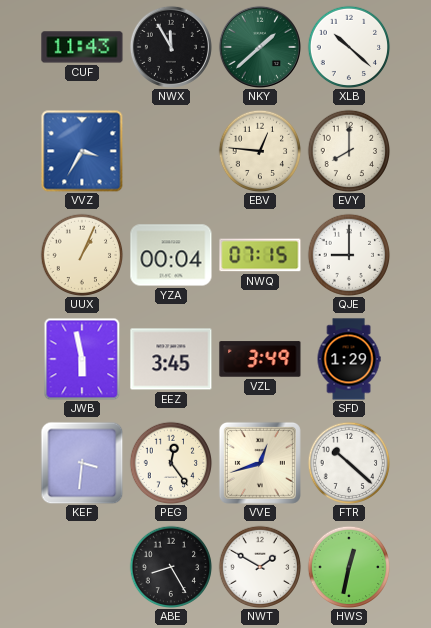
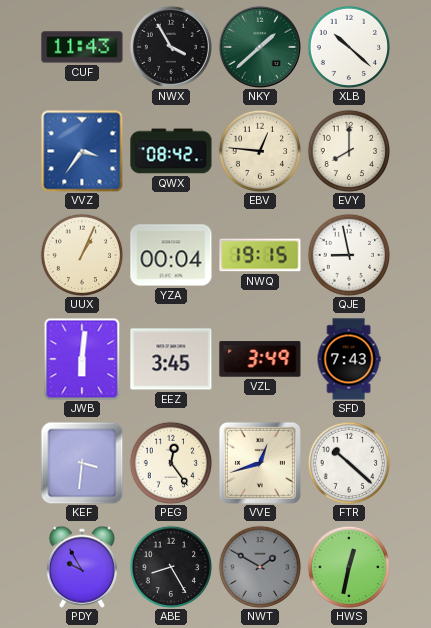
NWX: 11:55 -> 3:55
VVZ: 3:35 -> 3:36
QWX: none -> 08:42
NWQ: 07:15 -> 19:15
QJE: 9:00 -> 8:58
JWB: 5:58 -> 6:01
SFD: 1:29 -> 7:43
PDY: none -> 9:55
NWT dial: white -> grey
